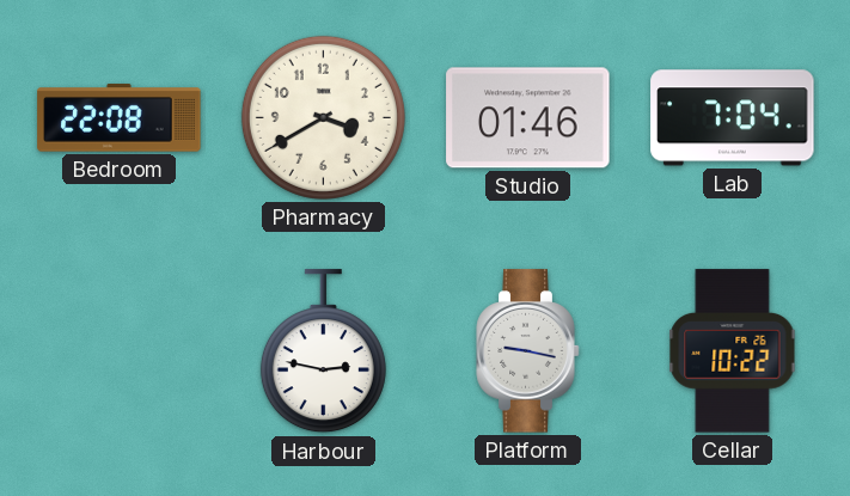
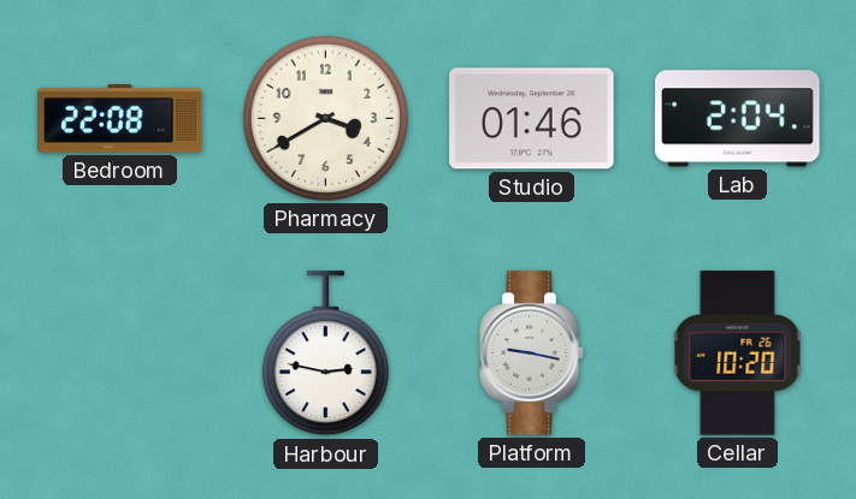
Lab: 7:04 -> 2:04
Cellar: 10:22 -> 10:20
